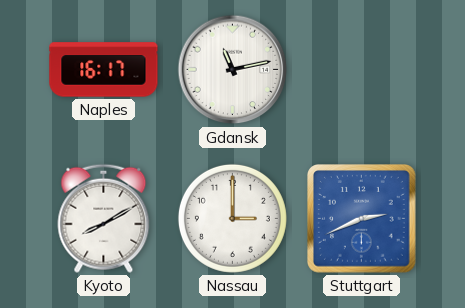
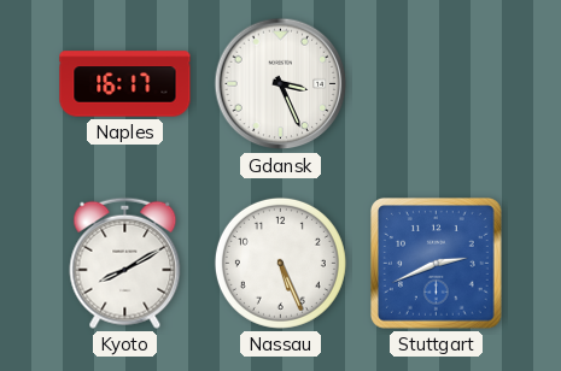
Gdansk: 11:13 -> 3:26
Nassau: 3:00 -> 5:26
